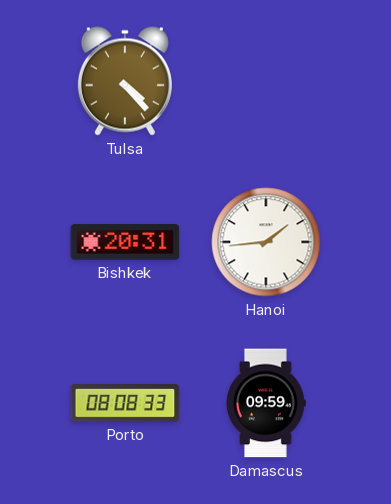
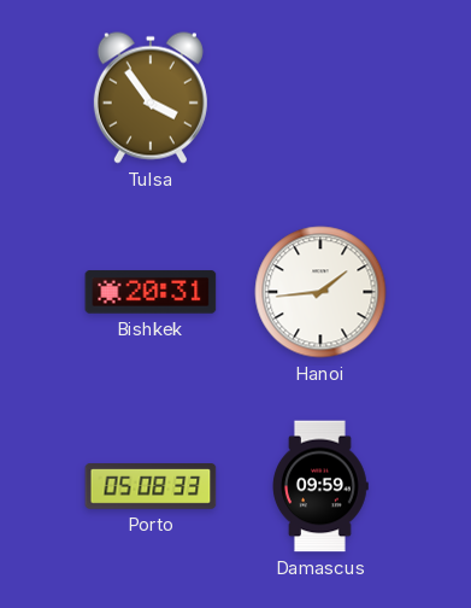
Tulsa: 4:23 -> 3:54
Porto: 08:08 -> 05:08
